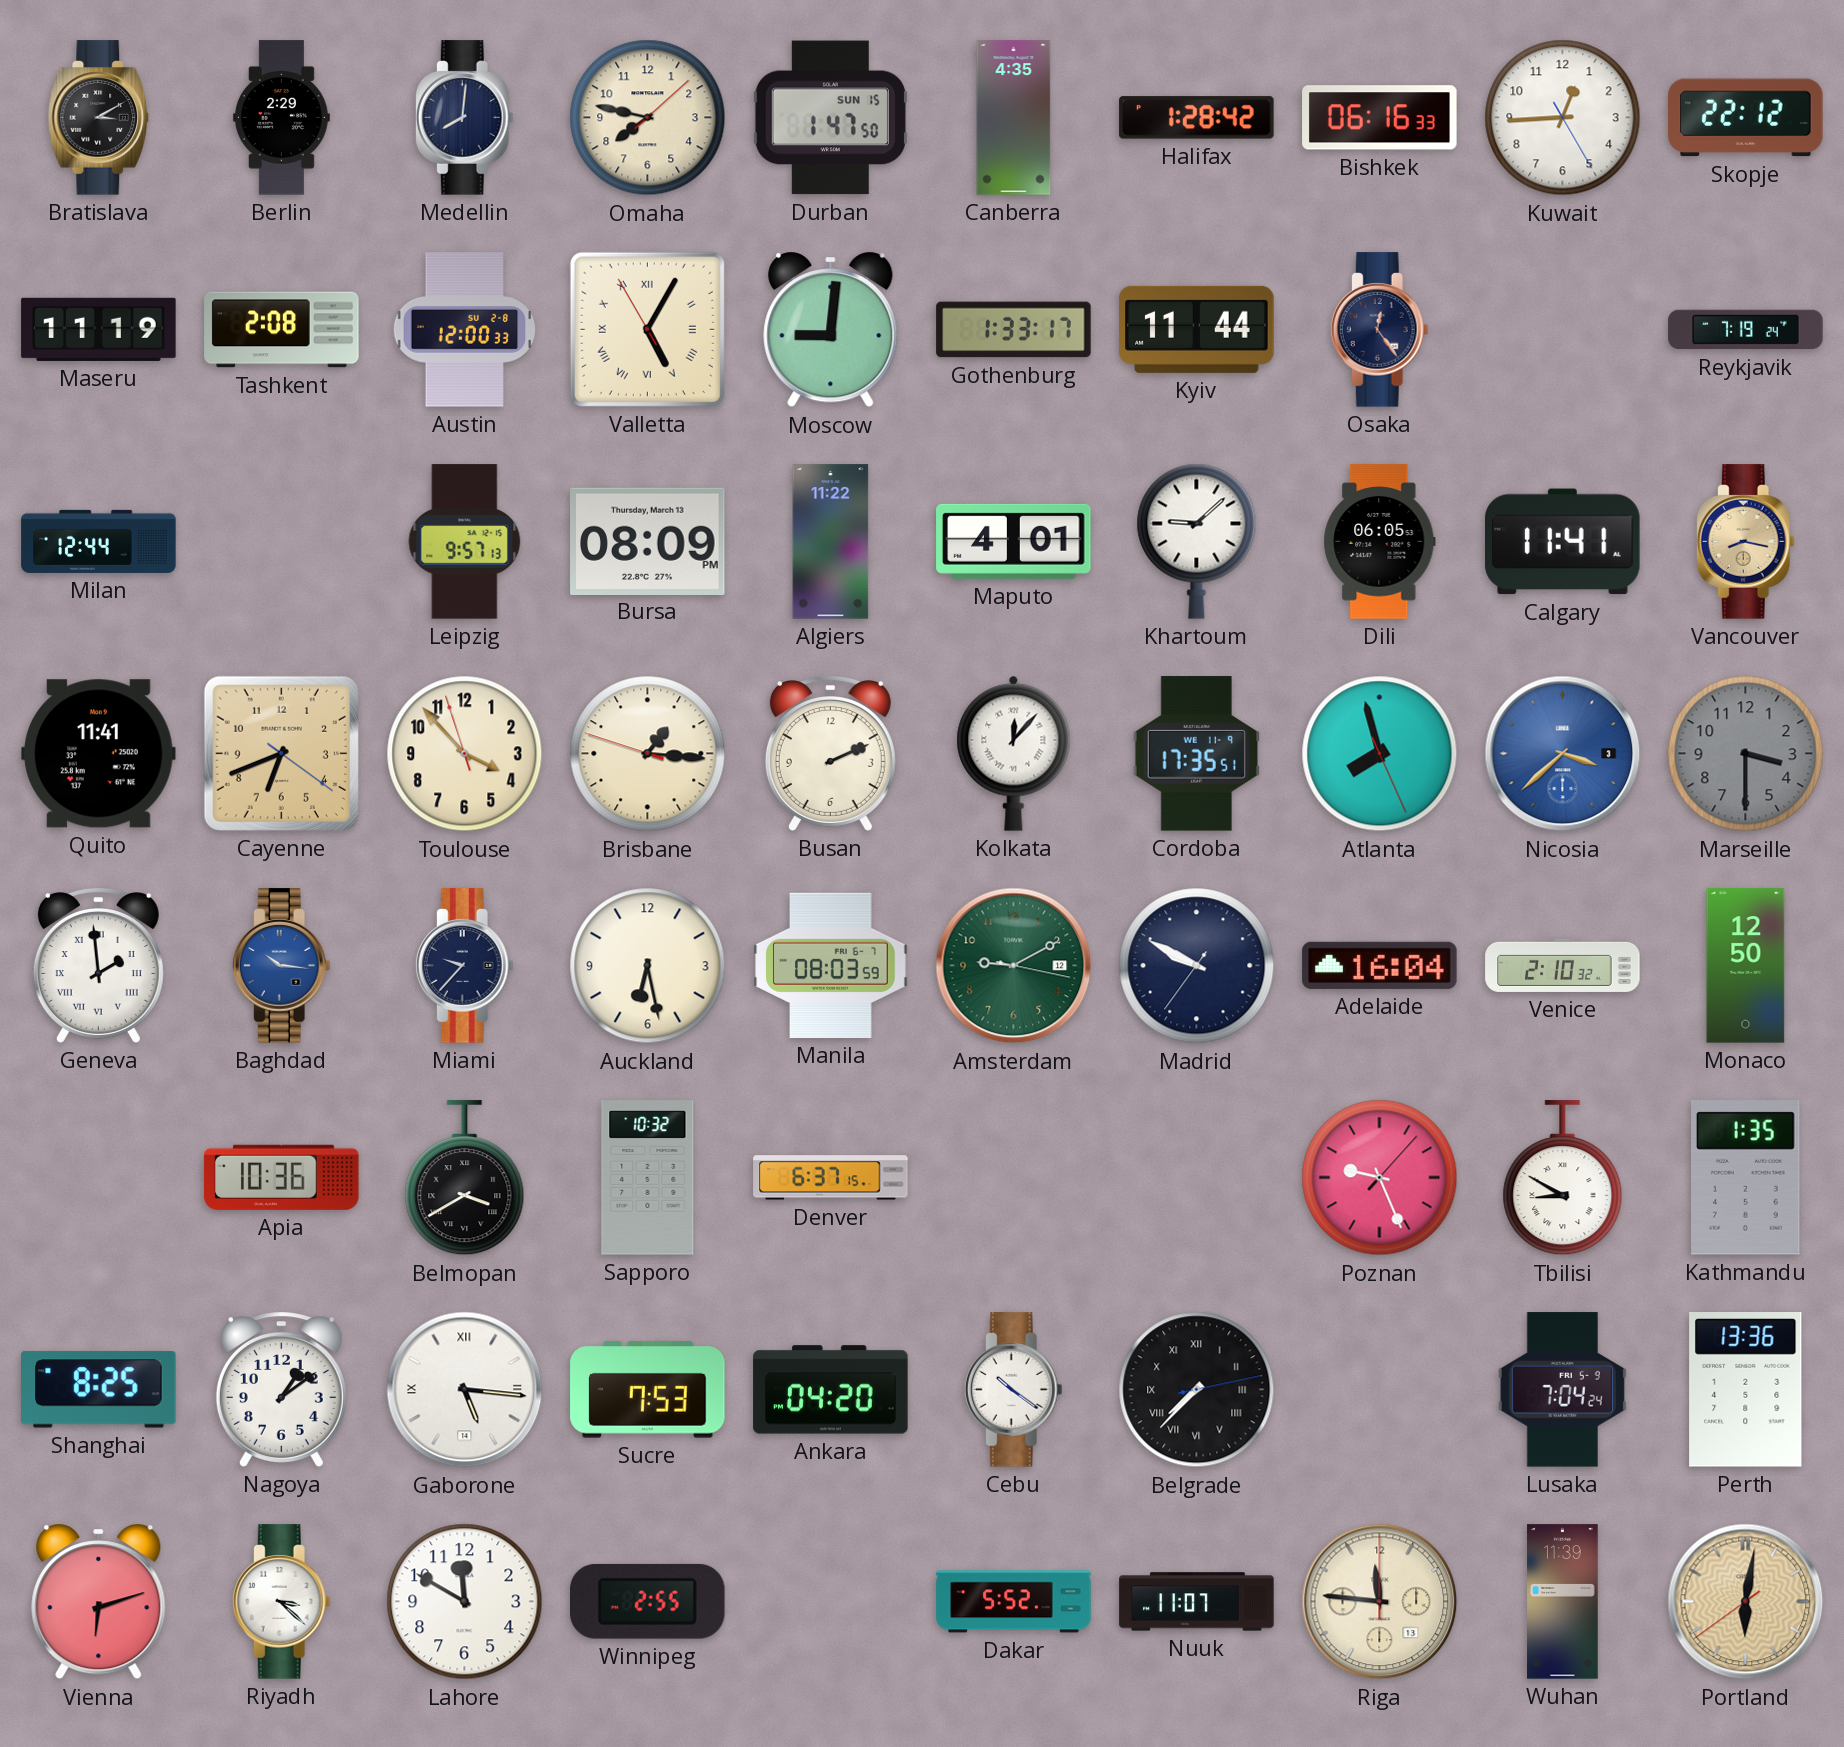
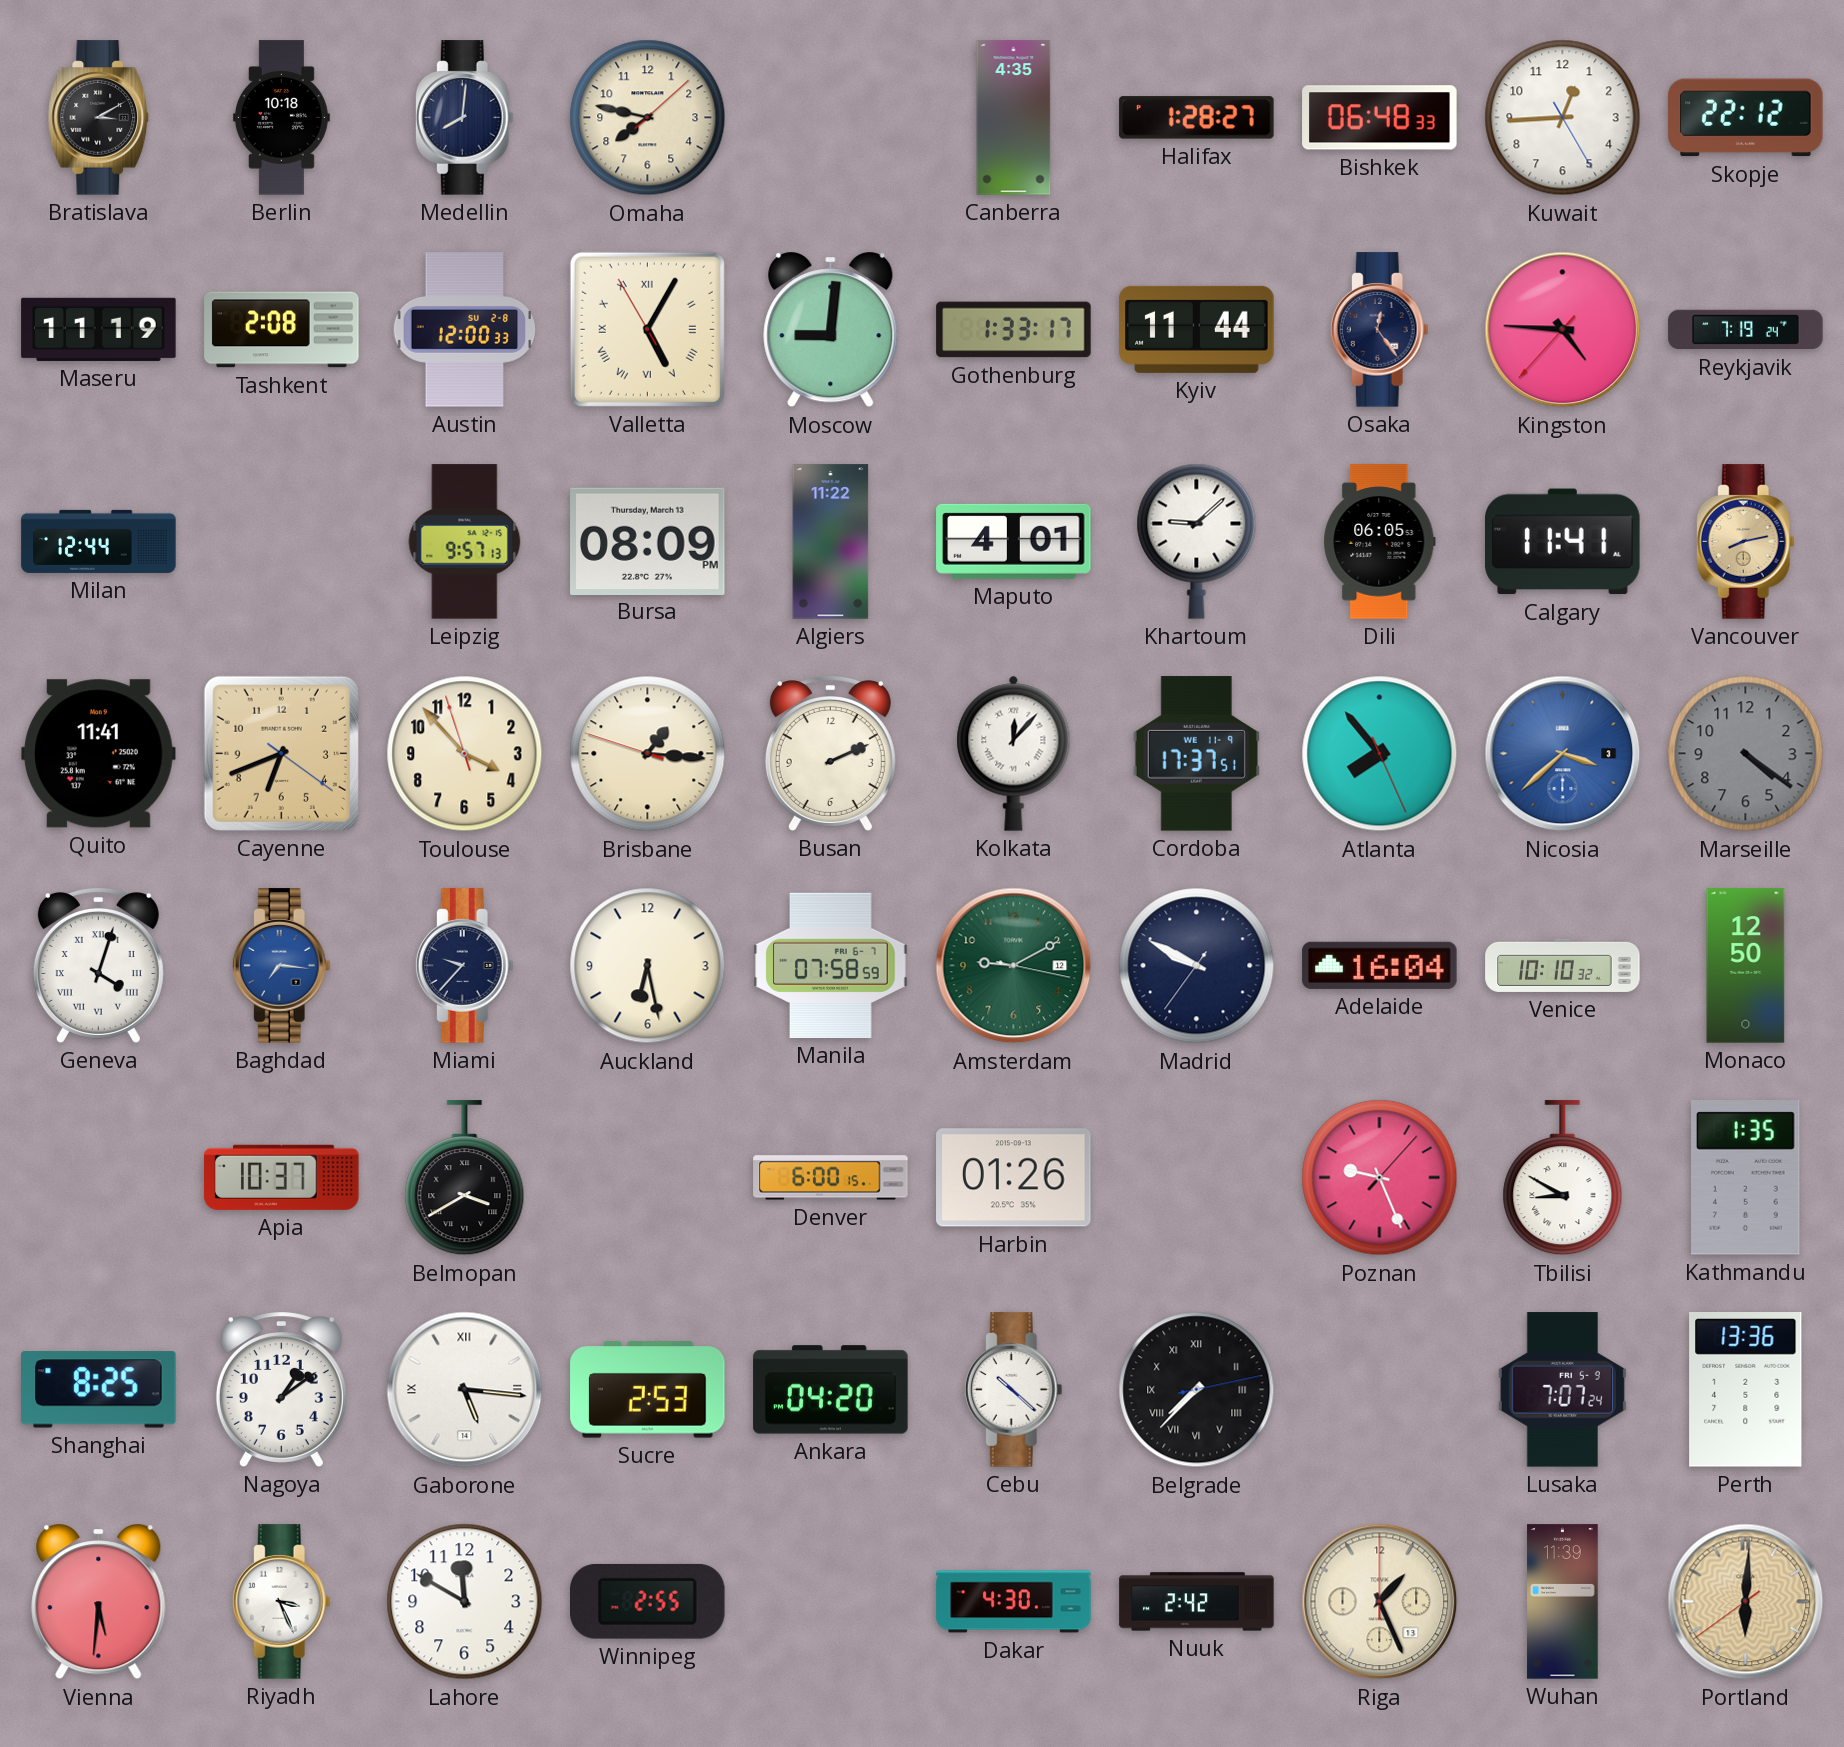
Berlin: 2:29 -> 10:18
Durban: 1:47 -> none
Halifax: 1:28:42 -> 1:28:27
Bishkek: 06:16 -> 06:48
Kingston: none -> 4:45
Vancouver: 8:17 -> 8:13
Cordoba: 17:35 -> 17:37
Atlanta: 7:57 -> 7:53
Marseille: 3:30 -> 4:21
Geneva: 1:59 -> 4:03
Baghdad: 10:16 -> 7:16
Manila: 08:03 -> 07:58
Venice: 2:10 -> 10:10
Apia: 10:36 -> 10:37
Sapporo: 10:32 -> none
Denver: 6:37 -> 6:00
Harbin: none -> 01:26
Sucre: 7:53 -> 2:53
Cebu: 10:21 -> 10:22
Lusaka: 7:04 -> 7:07
Vienna: 6:12 -> 5:31
Riyadh: 3:22 -> 3:26
Dakar: 5:52 -> 4:30
Nuuk: 11:07 -> 2:42
Riga: 11:46 -> 1:26
Portland: 6:01 -> 6:00
